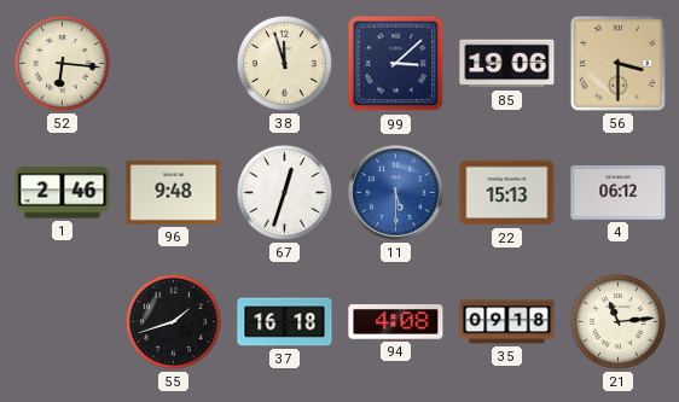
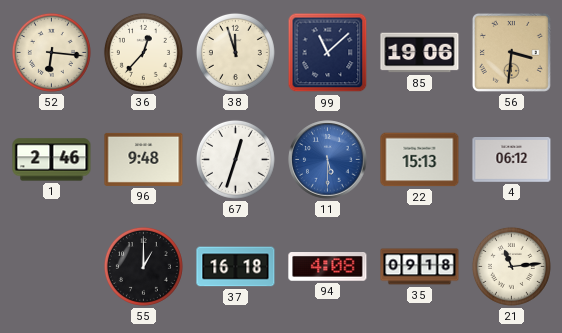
36: none -> 12:37
99: 3:08 -> 11:08
56: 3:30 -> 3:31
55: 1:42 -> 1:00
